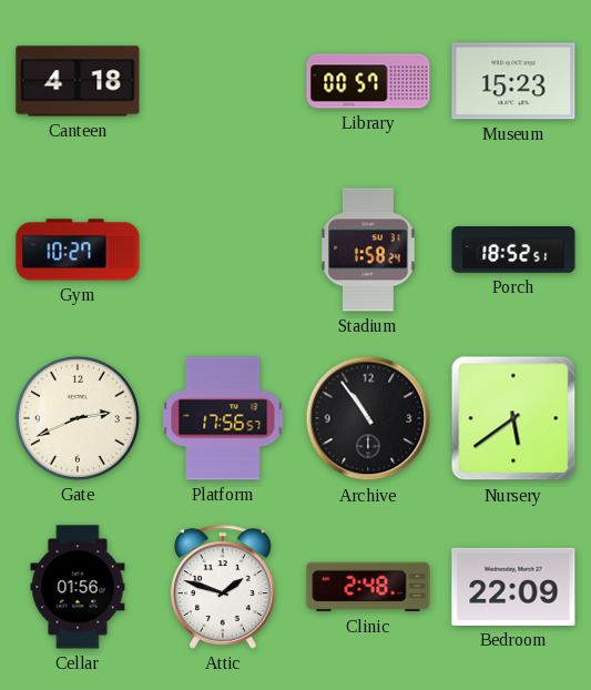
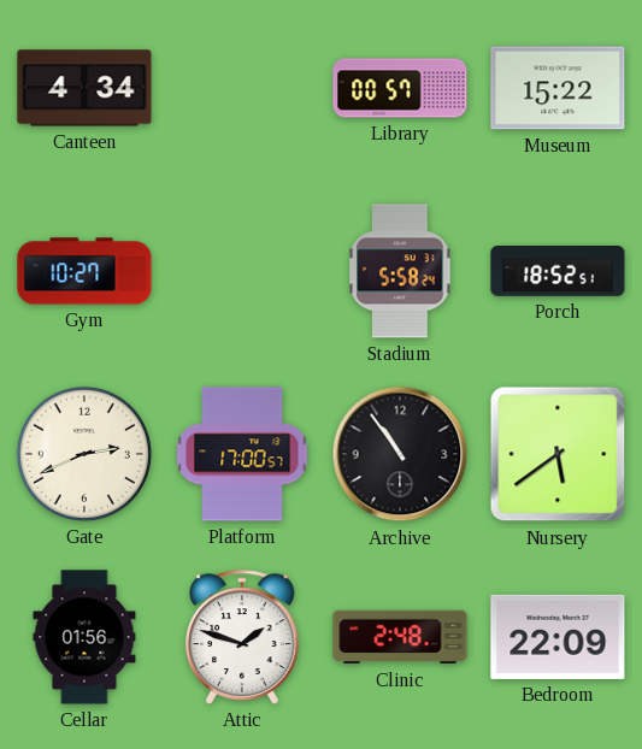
Canteen: 4:18 -> 4:34
Museum: 15:23 -> 15:22
Stadium: 1:58 -> 5:58
Platform: 17:56 -> 17:00
